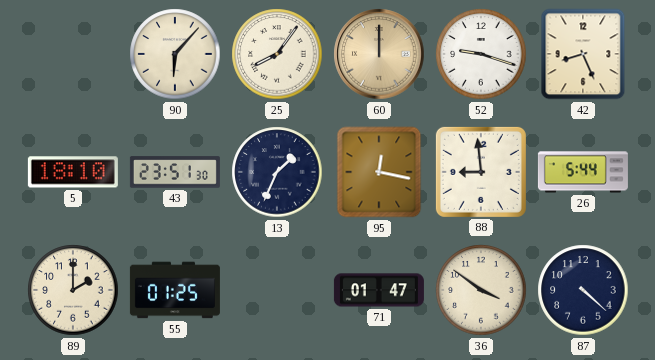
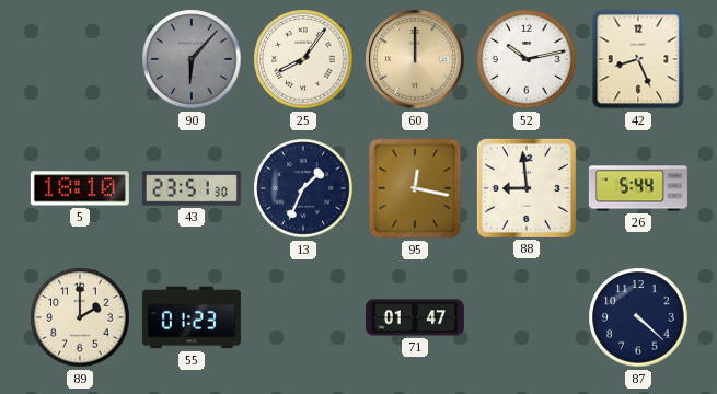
90 dial: cream -> grey
52: 9:18 -> 10:13
55: 01:25 -> 01:23
36: 3:51 -> none
